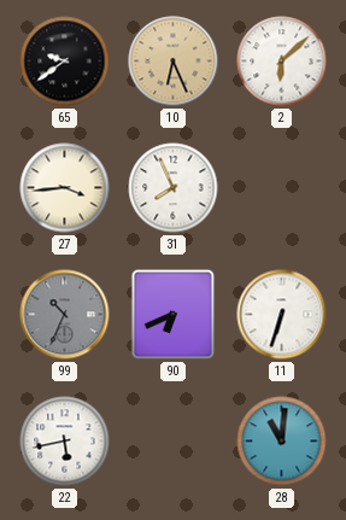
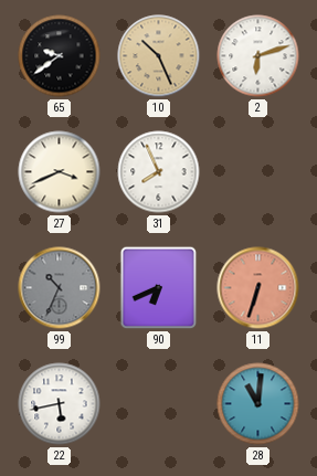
10: 6:26 -> 10:26
2: 6:08 -> 6:12
27: 3:44 -> 3:41
11 dial: white -> salmon
